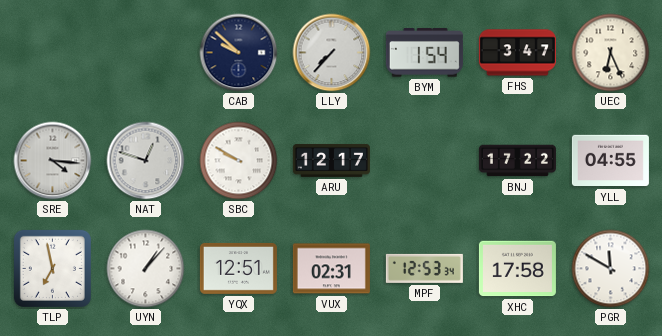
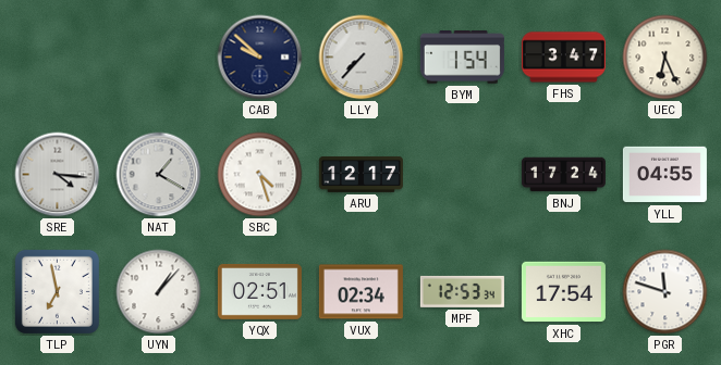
NAT: 12:48 -> 1:20
SBC: 9:50 -> 4:27
BNJ: 17:22 -> 17:24
YQX: 12:51 -> 02:51
VUX: 02:31 -> 02:34
XHC: 17:58 -> 17:54
PGR: 11:50 -> 11:48
